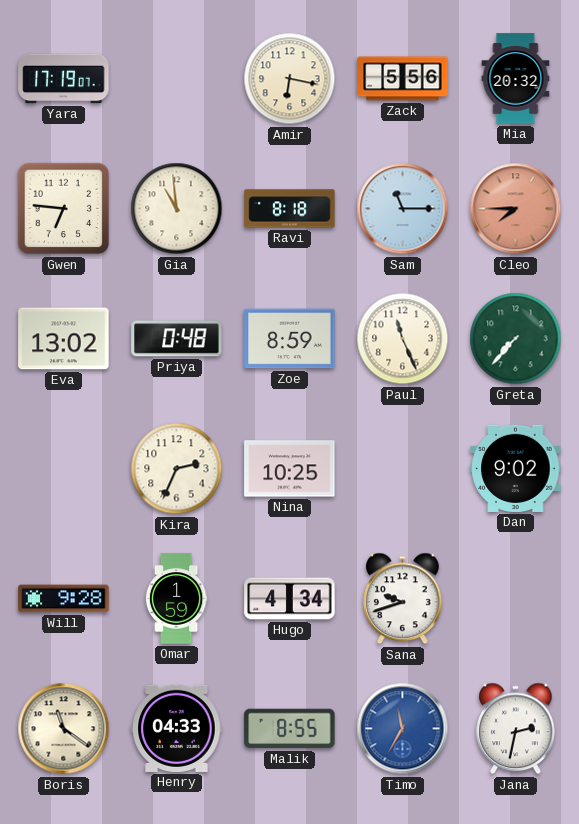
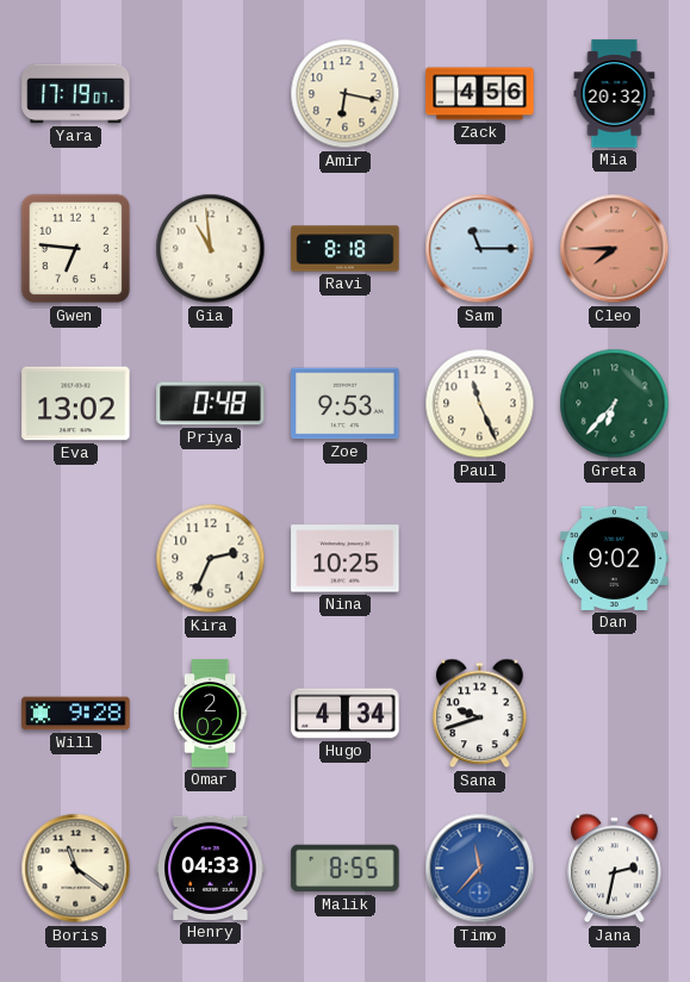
Zack: 5:56 -> 4:56
Zoe: 8:59 -> 9:53
Greta: 7:37 -> 6:37
Omar: 1:59 -> 2:02
Timo: 11:35 -> 11:37
